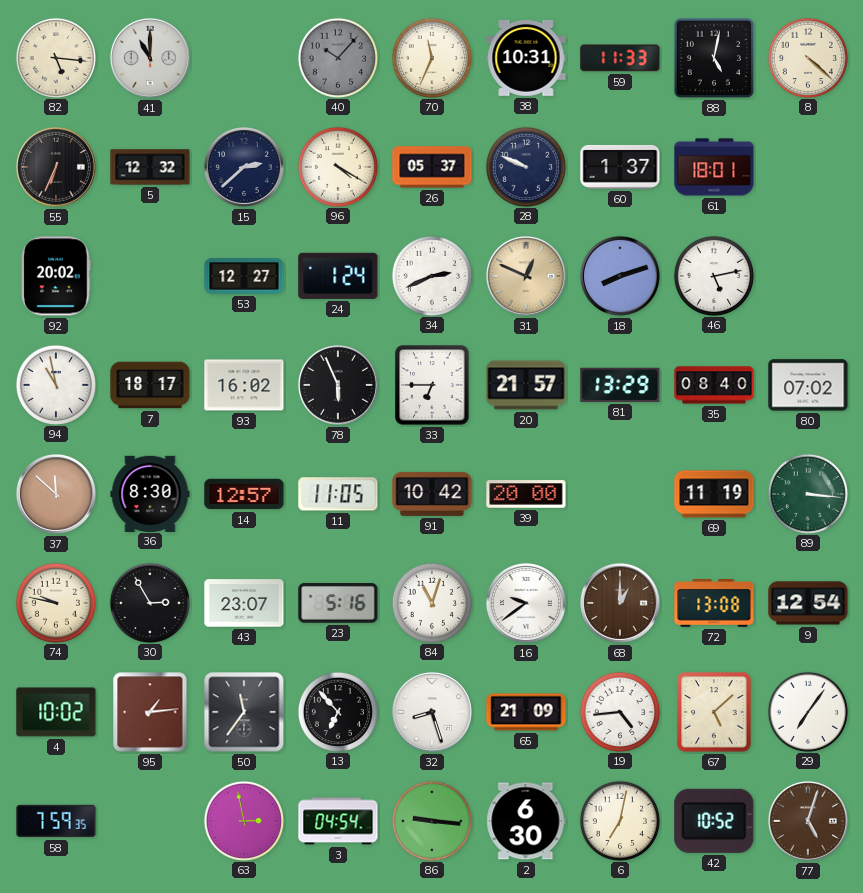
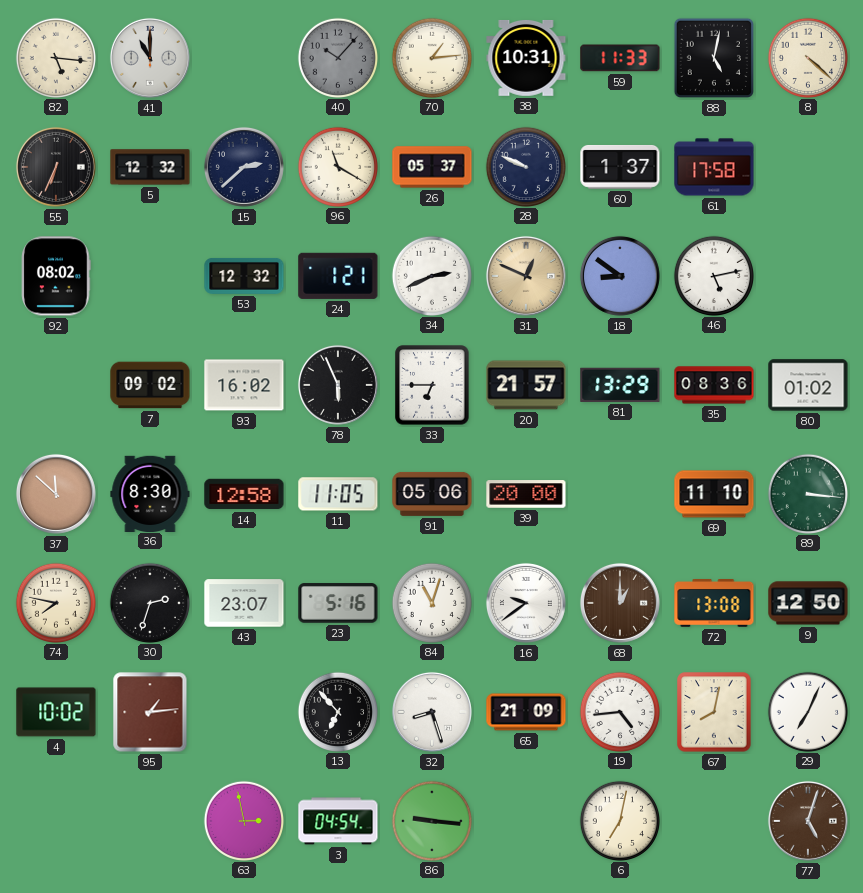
70: 11:34 -> 1:14
96: 4:20 -> 11:20
61: 18:01 -> 17:58
92: 20:02 -> 08:02
53: 12:27 -> 12:32
24: 1:24 -> 1:21
18: 8:12 -> 8:51
94: 10:58 -> none
7: 18:17 -> 09:02
35: 08:40 -> 08:36
80: 07:02 -> 01:02
14: 12:57 -> 12:58
91: 10:42 -> 05:06
69: 11:19 -> 11:10
74: 9:47 -> 7:47
30: 2:55 -> 2:33
9: 12:54 -> 12:50
50: 11:36 -> none
67: 5:08 -> 8:02
29: 7:06 -> 7:04
58: 7:59 -> none
2: 6:30 -> none
42: 10:52 -> none
